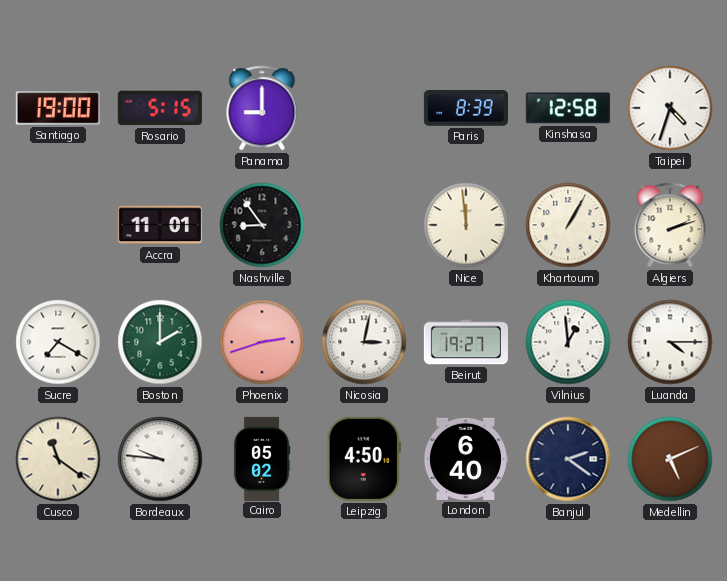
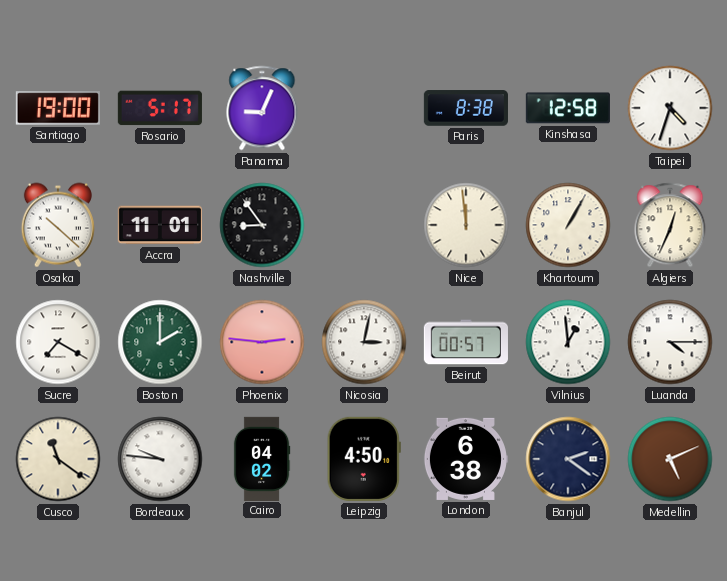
Rosario: 5:15 -> 5:17
Panama: 9:00 -> 9:04
Paris: 8:39 -> 8:38
Osaka: none -> 10:22
Algiers: 2:12 -> 12:34
Phoenix: 2:42 -> 2:46
Beirut: 19:27 -> 00:57
Cairo: 05:02 -> 04:02
London: 6:40 -> 6:38
